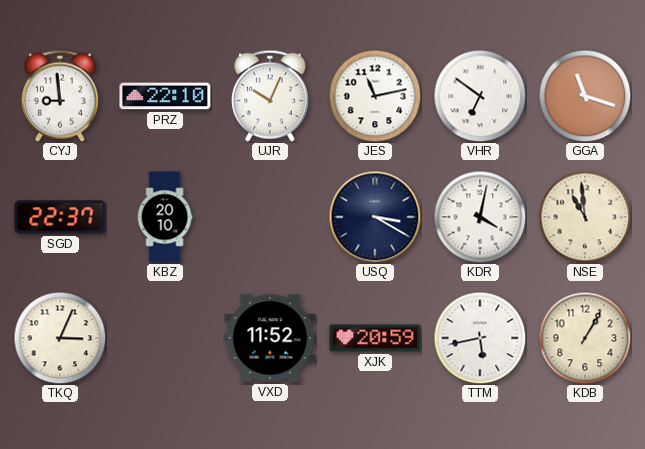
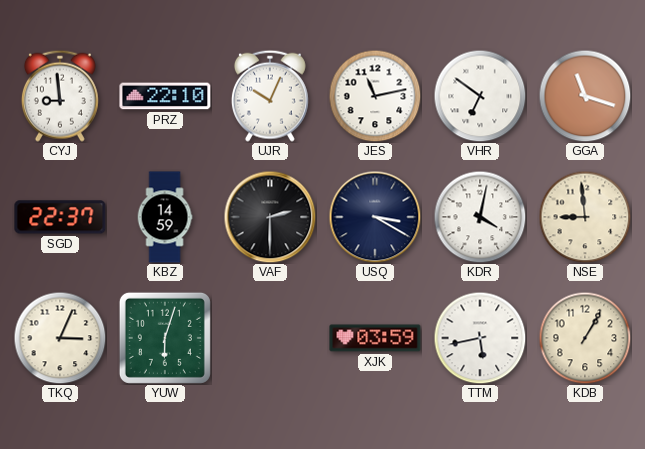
KBZ: 20:10 -> 14:59
VAF: none -> 2:30
NSE: 10:59 -> 8:59
YUW: none -> 6:03
VXD: 11:52 -> none
XJK: 20:59 -> 03:59
